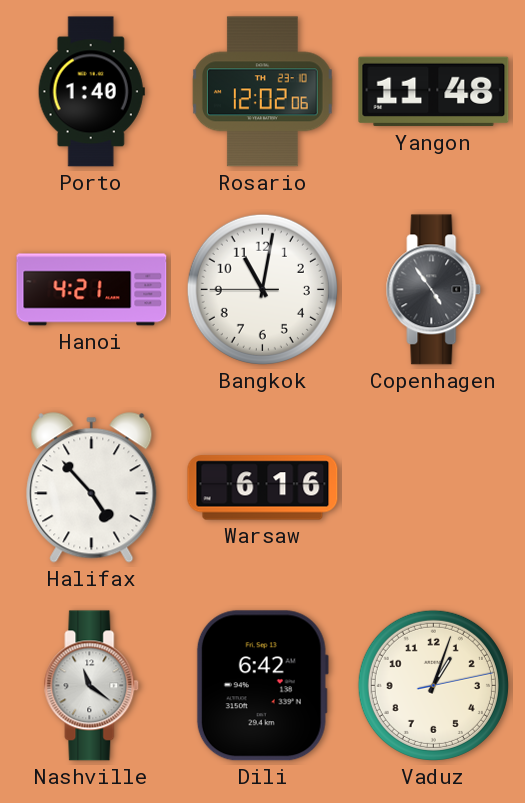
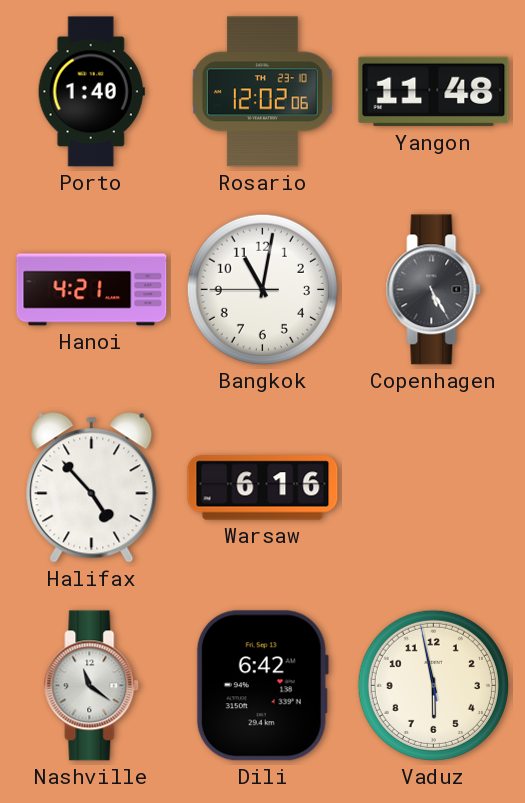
Copenhagen: 4:54 -> 5:25
Vaduz: 1:03 -> 5:57
